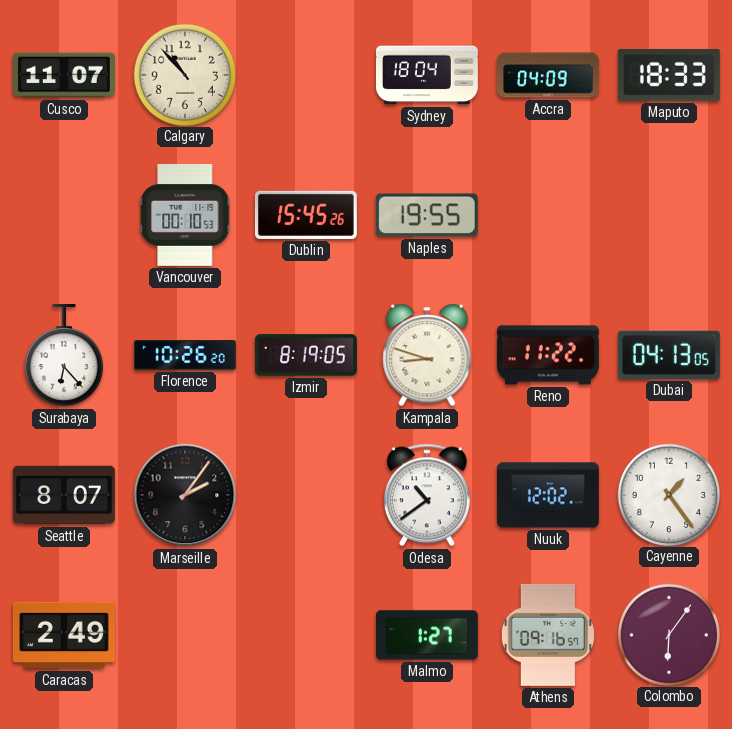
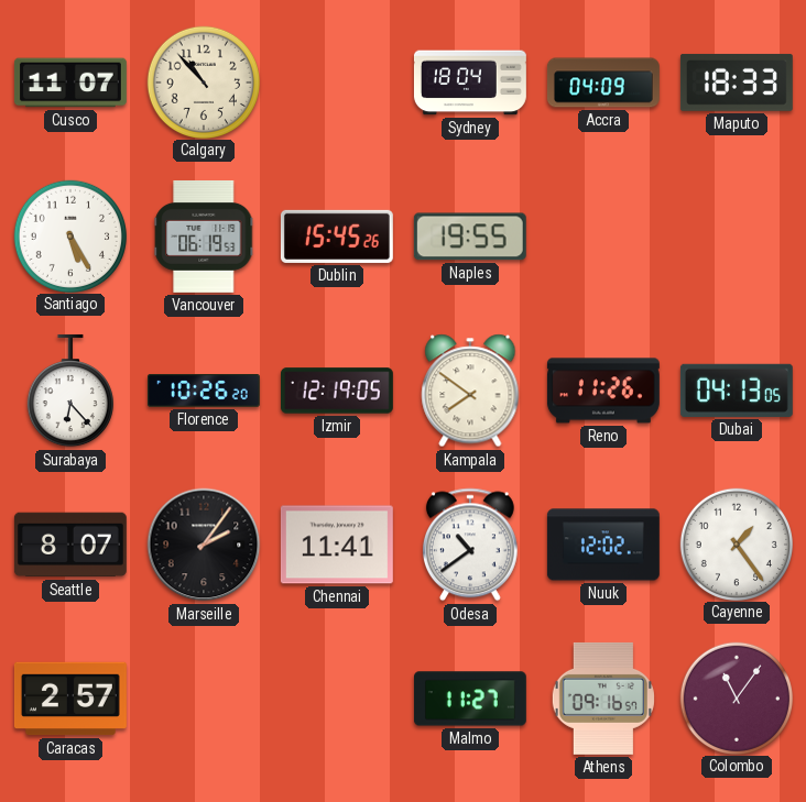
Santiago: none -> 5:25
Vancouver: 00:10 -> 06:19
Izmir: 8:19 -> 12:19
Kampala: 8:48 -> 7:51
Reno: 11:22 -> 11:26
Chennai: none -> 11:41
Caracas: 2:49 -> 2:57
Malmo: 1:27 -> 11:27
Colombo: 6:06 -> 11:06
